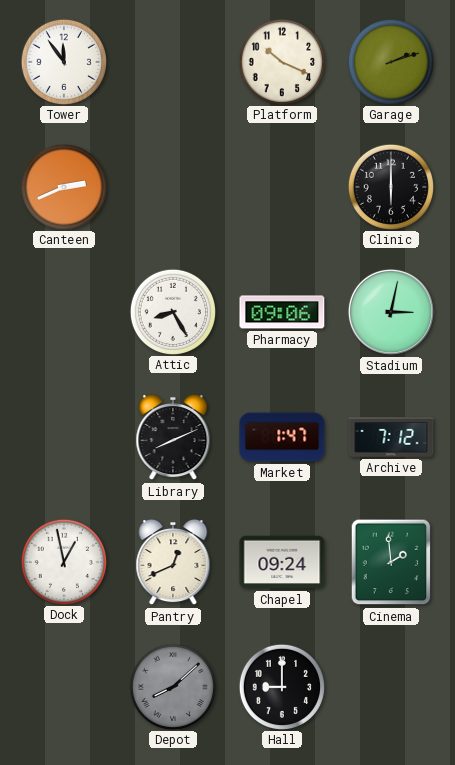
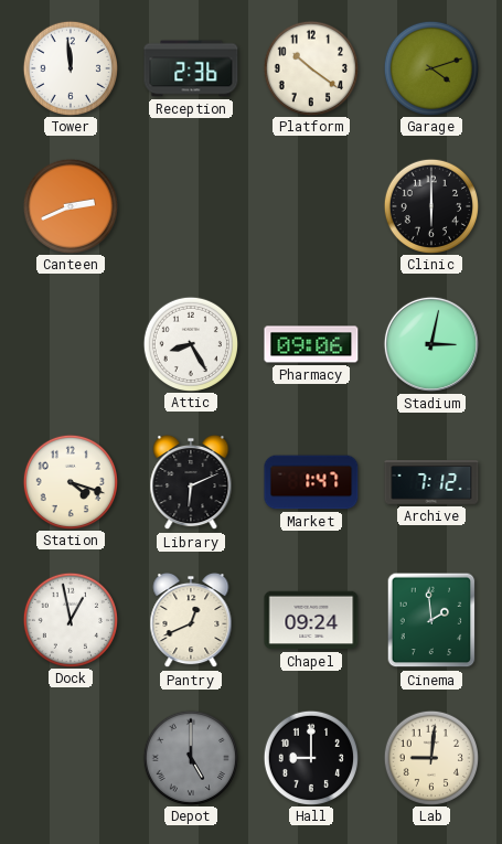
Tower: 11:54 -> 11:59
Reception: none -> 2:36
Platform: 10:19 -> 10:21
Garage: 2:12 -> 4:12
Station: none -> 4:18
Library: 8:11 -> 6:11
Depot: 8:08 -> 5:00
Lab: none -> 9:01
